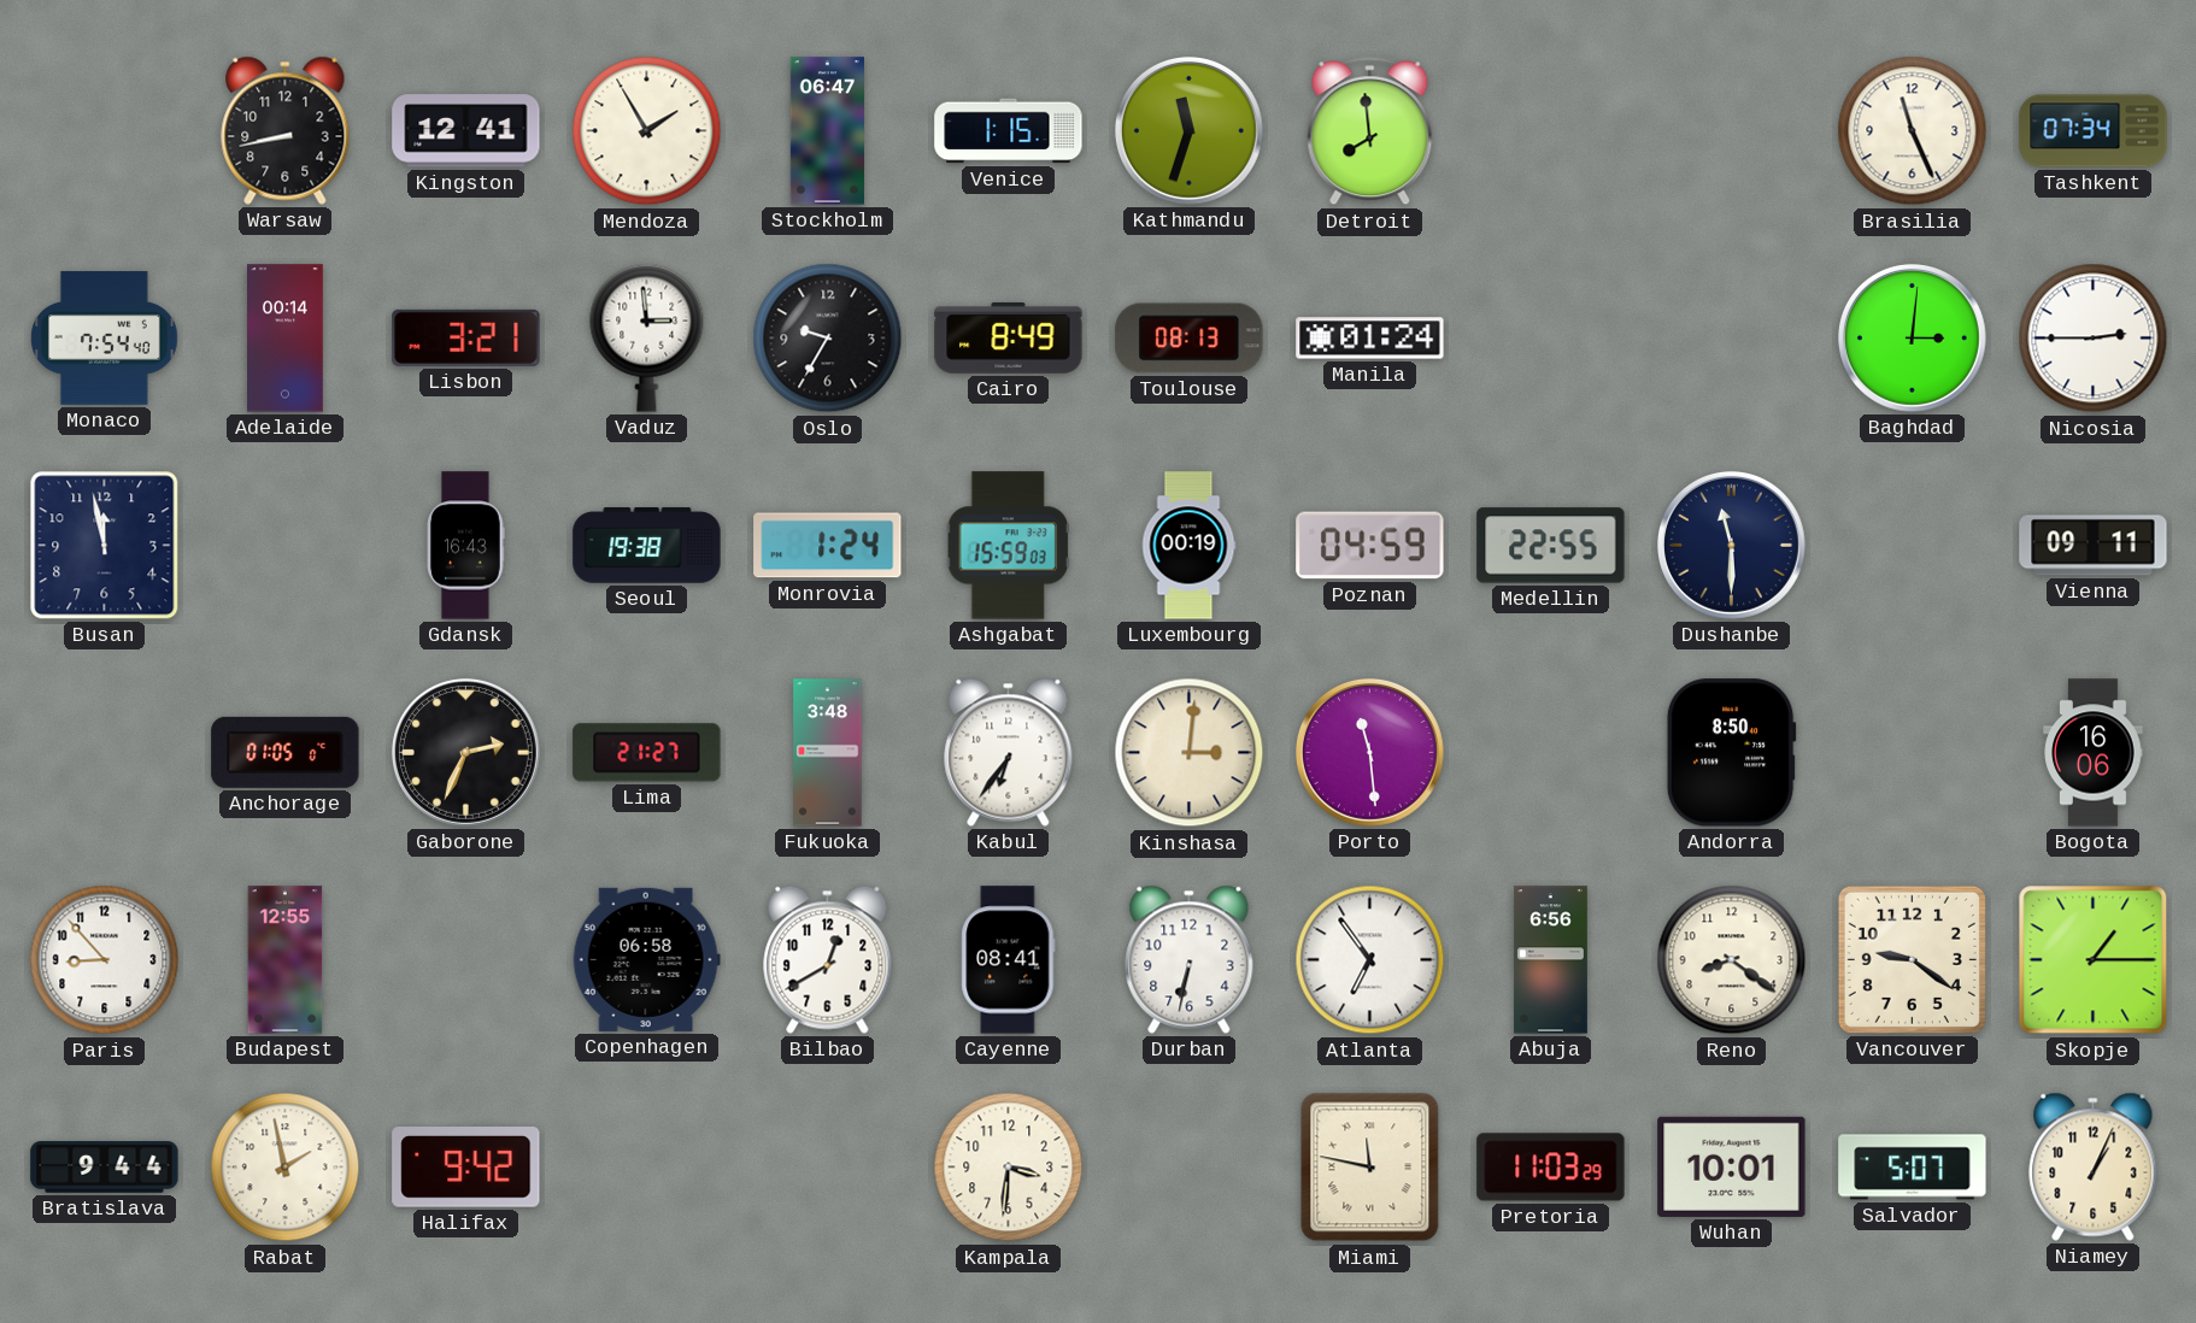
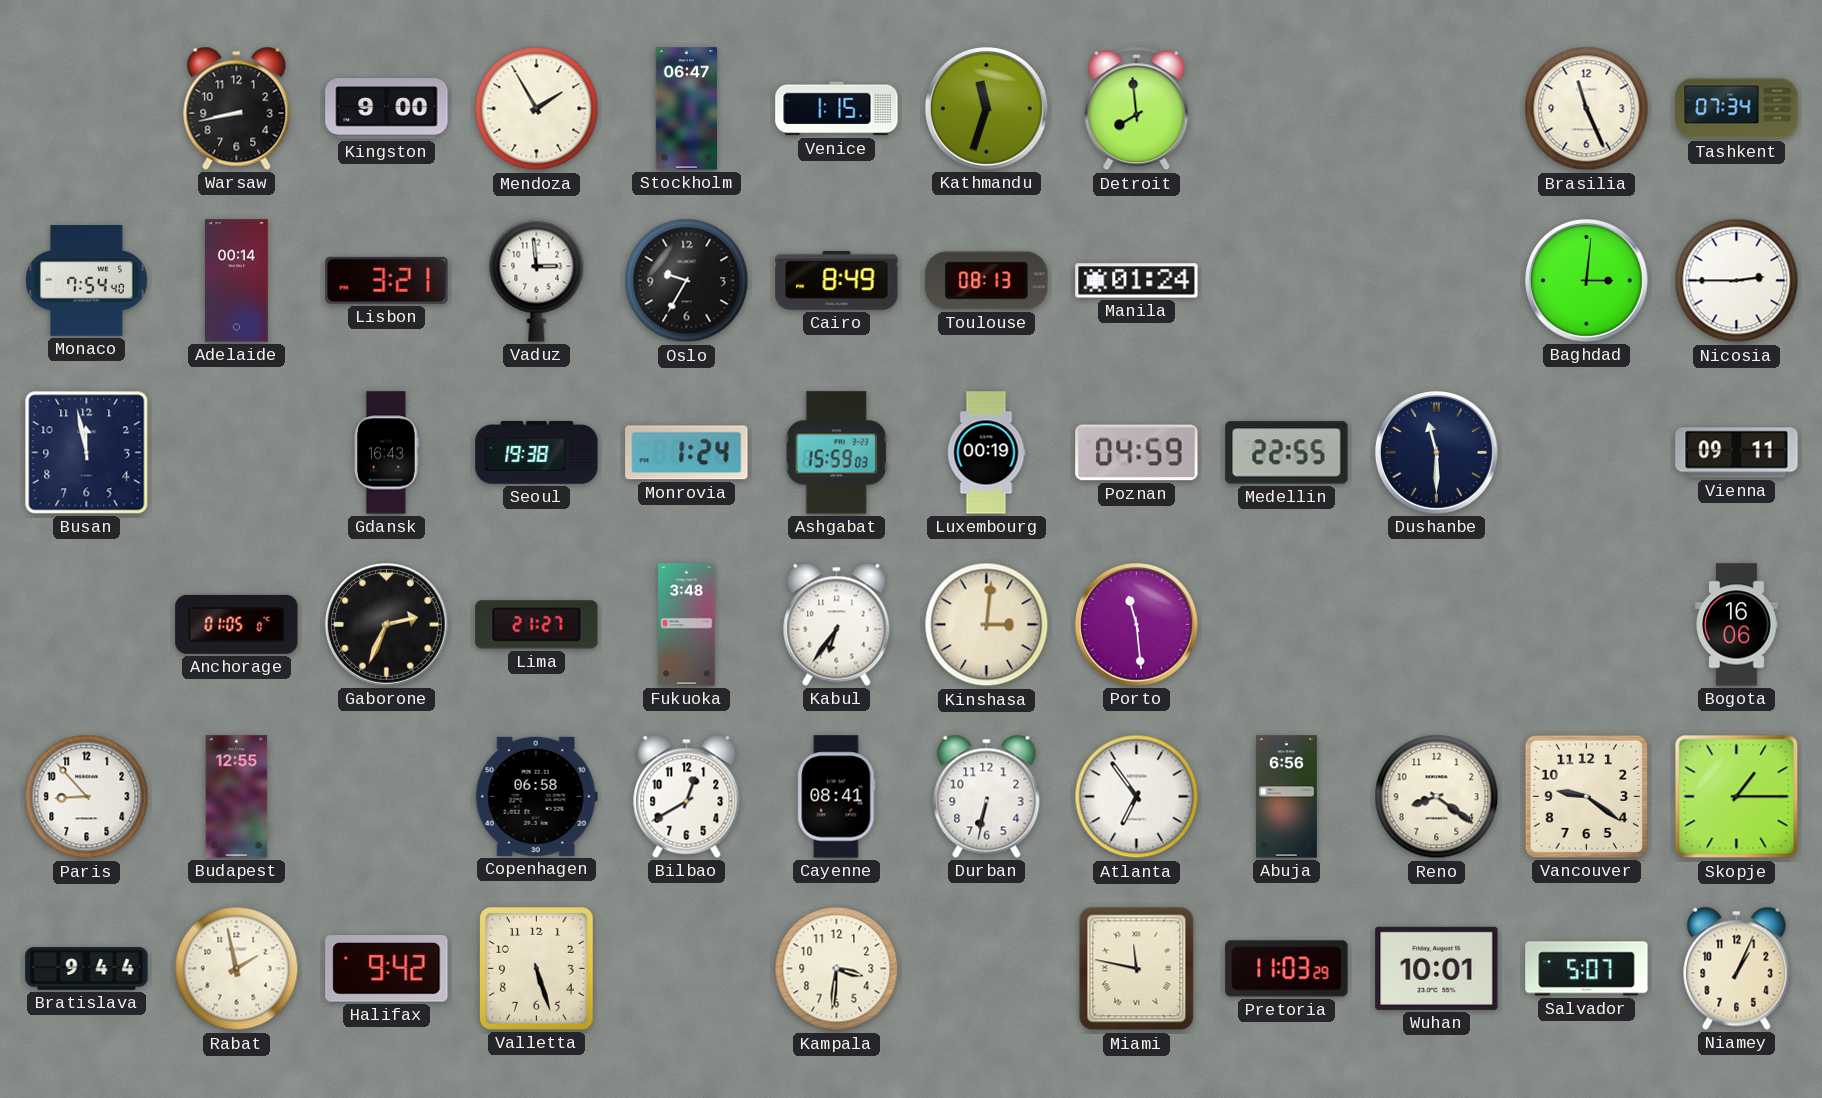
Kingston: 12:41 -> 9:00
Andorra: 8:50 -> none
Valletta: none -> 5:27
